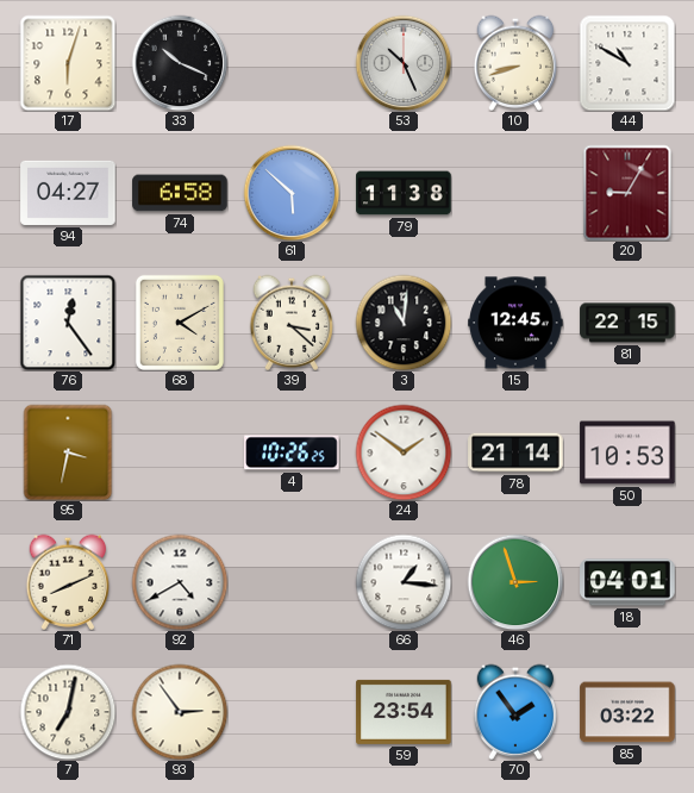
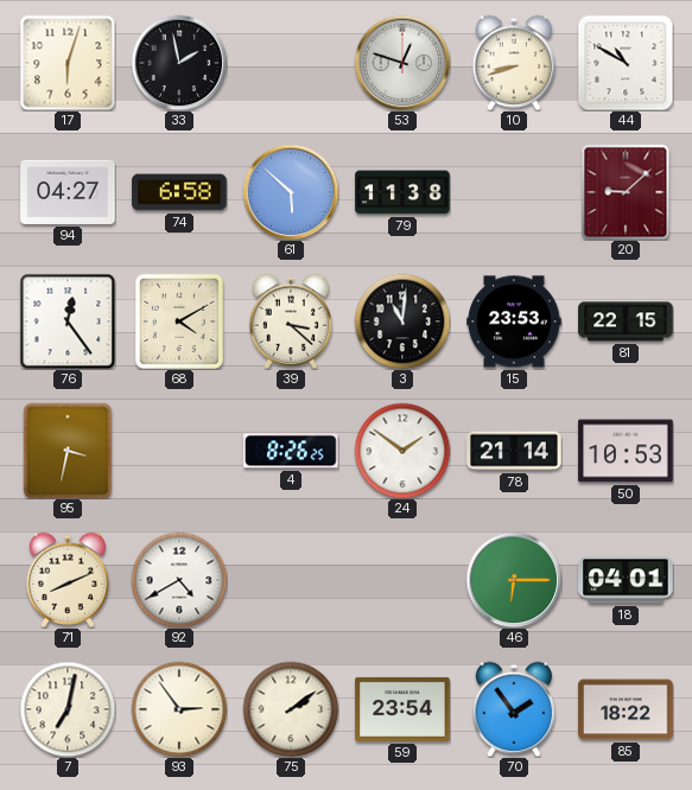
33: 10:19 -> 1:58
53: 10:26 -> 12:48
20: 9:05 -> 9:08
15: 12:45 -> 23:53
4: 10:26 -> 8:26
66: 1:16 -> none
46: 2:57 -> 6:15
75: none -> 2:09
85: 03:22 -> 18:22
